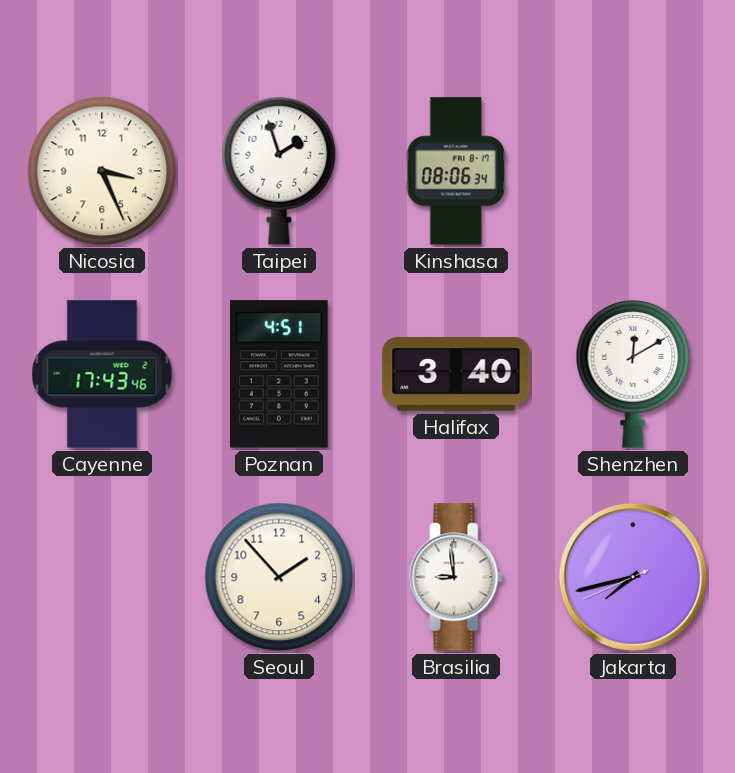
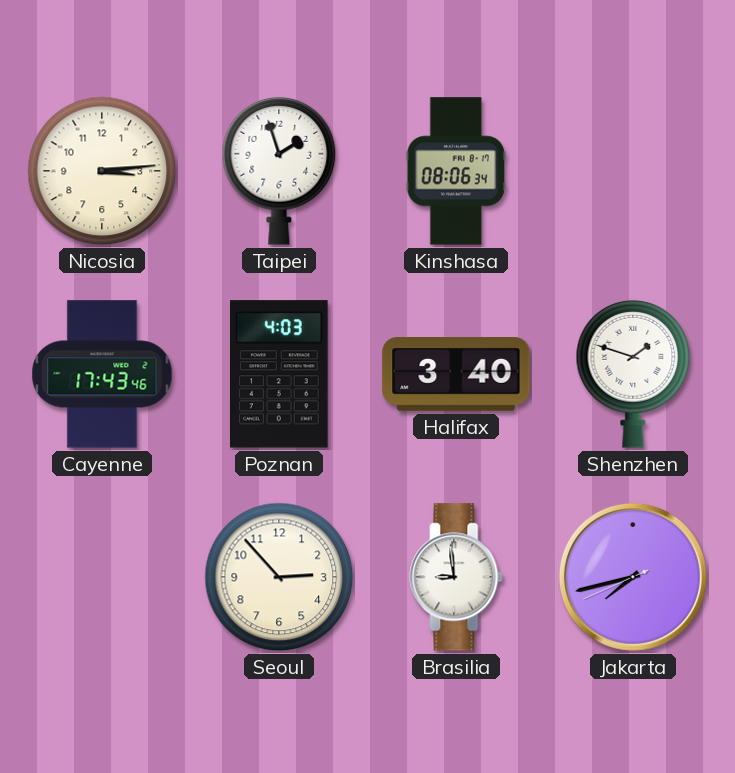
Nicosia: 3:26 -> 3:14
Poznan: 4:51 -> 4:03
Shenzhen: 12:10 -> 1:48
Seoul: 1:53 -> 2:53
